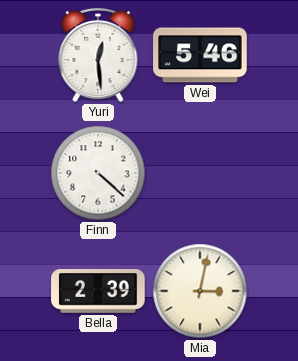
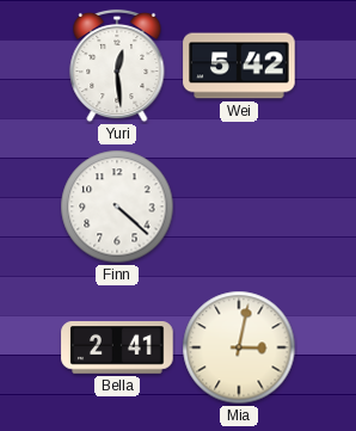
Wei: 5:46 -> 5:42
Bella: 2:39 -> 2:41
